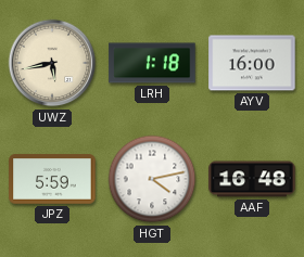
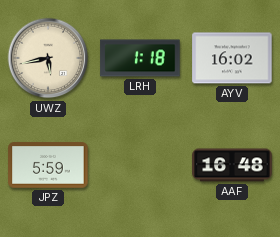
AYV: 16:00 -> 16:02
HGT: 4:13 -> none
